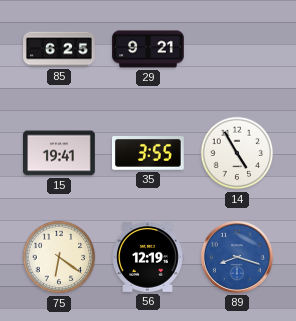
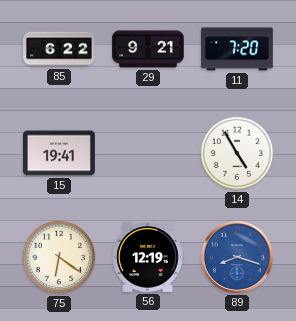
85: 6:25 -> 6:22
11: none -> 7:20
35: 3:55 -> none
